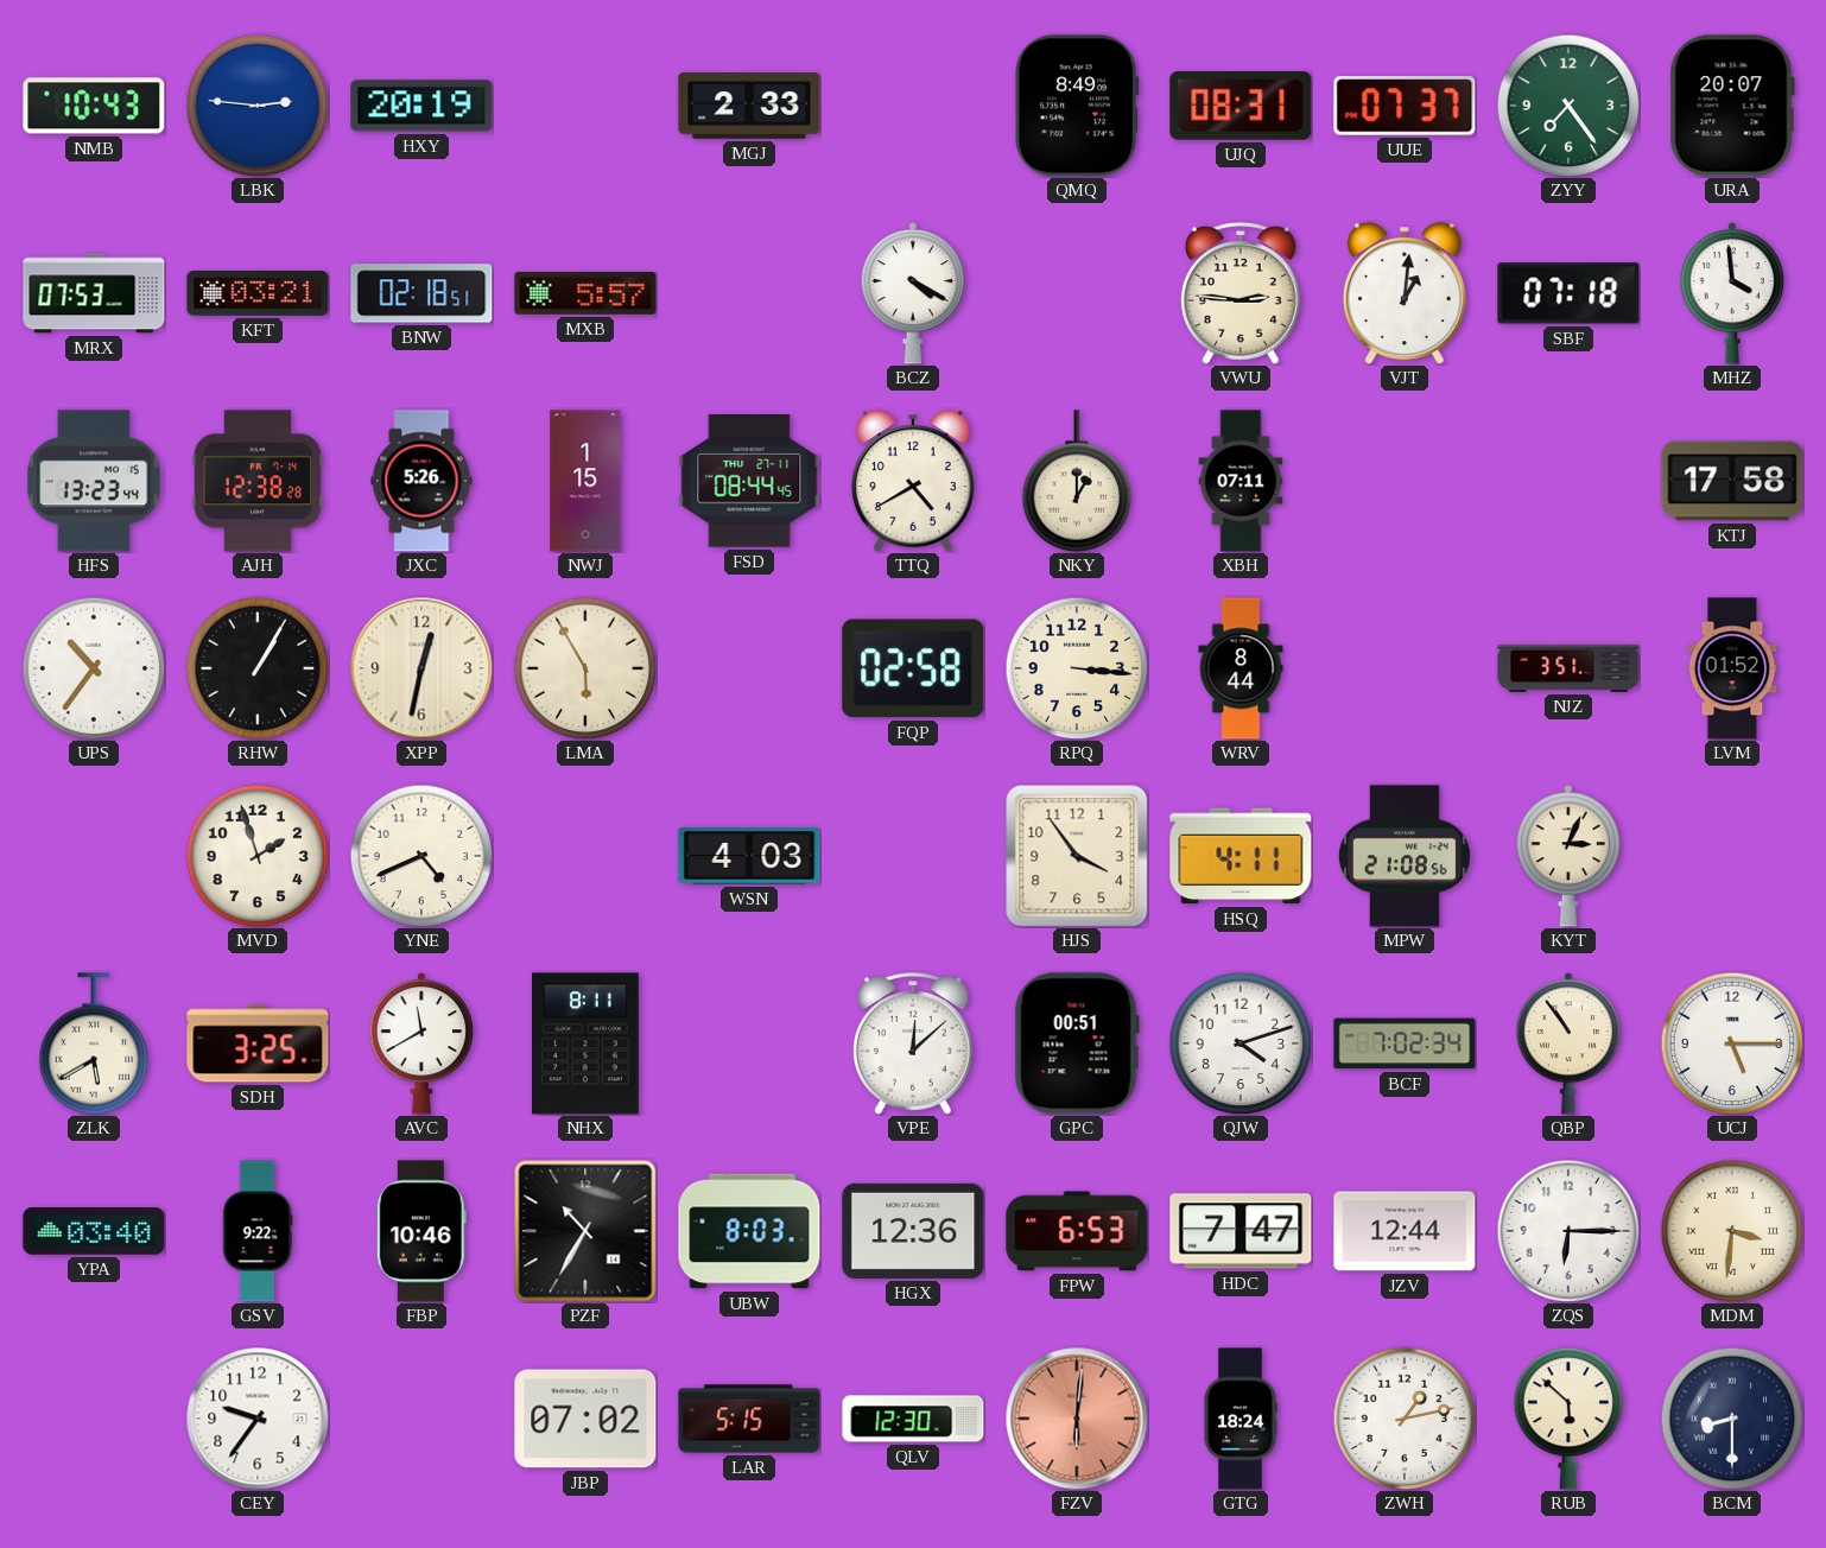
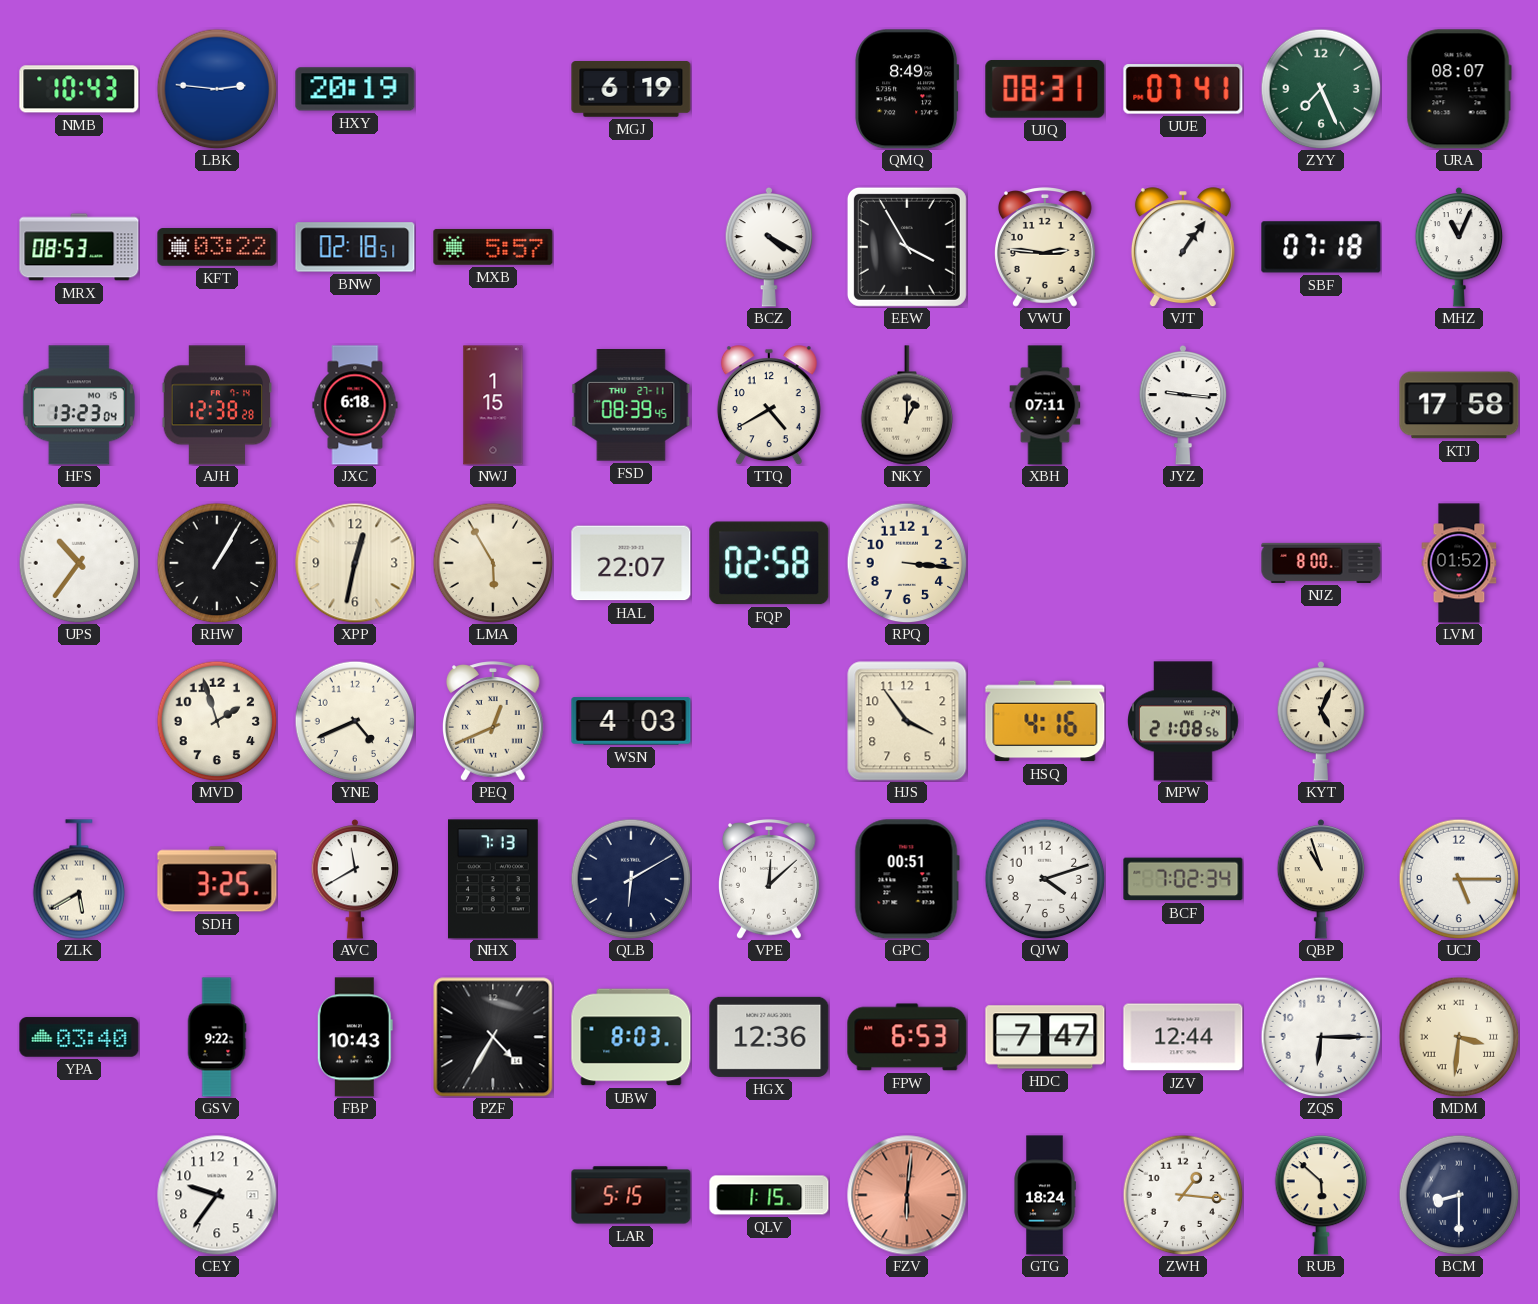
MGJ: 2:33 -> 6:19
UUE: 07:37 -> 07:41
ZYY: 7:24 -> 7:26
URA: 20:07 -> 08:07
MRX: 07:53 -> 08:53
KFT: 03:21 -> 03:22
EEW: none -> 3:55
VJT: 1:01 -> 1:06
MHZ: 3:59 -> 11:04
HFS: 13:23:44 -> 13:23:04
JXC: 5:26 -> 6:18
FSD: 08:44 -> 08:39
JYZ: none -> 9:16
HAL: none -> 22:07
WRV: 8:44 -> none
NJZ: 3:51 -> 8:00
PEQ: none -> 12:41
HSQ: 4:11 -> 4:16
KYT: 3:04 -> 5:04
NHX: 8:11 -> 7:13
QLB: none -> 6:10
QBP: 10:54 -> 10:57
FBP: 10:46 -> 10:43
PZF: 10:35 -> 4:35
JBP: 07:02 -> none
QLV: 12:30 -> 1:15
ZWH: 1:13 -> 1:16
